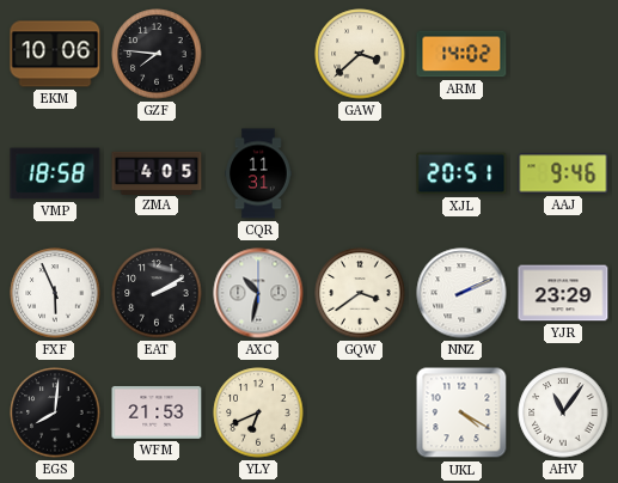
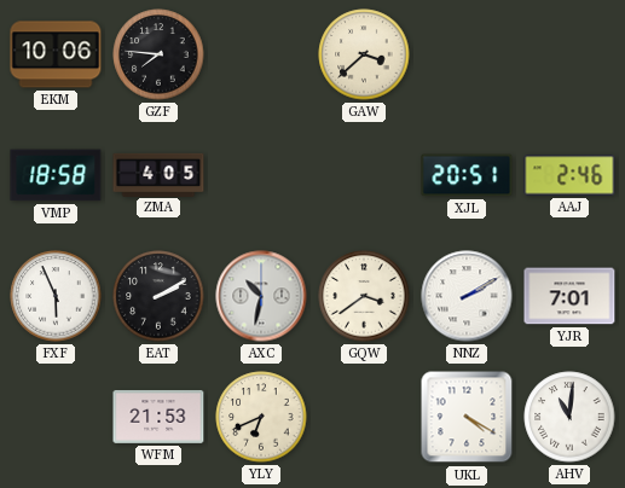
ARM: 14:02 -> none
CQR: 11:31 -> none
AAJ: 9:46 -> 2:46
NNZ: 2:11 -> 2:10
YJR: 23:29 -> 7:01
EGS: 8:01 -> none
AHV: 11:06 -> 11:01
